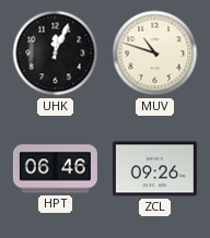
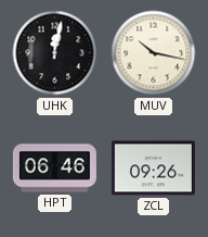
UHK: 12:04 -> 12:02
MUV: 10:48 -> 10:17
